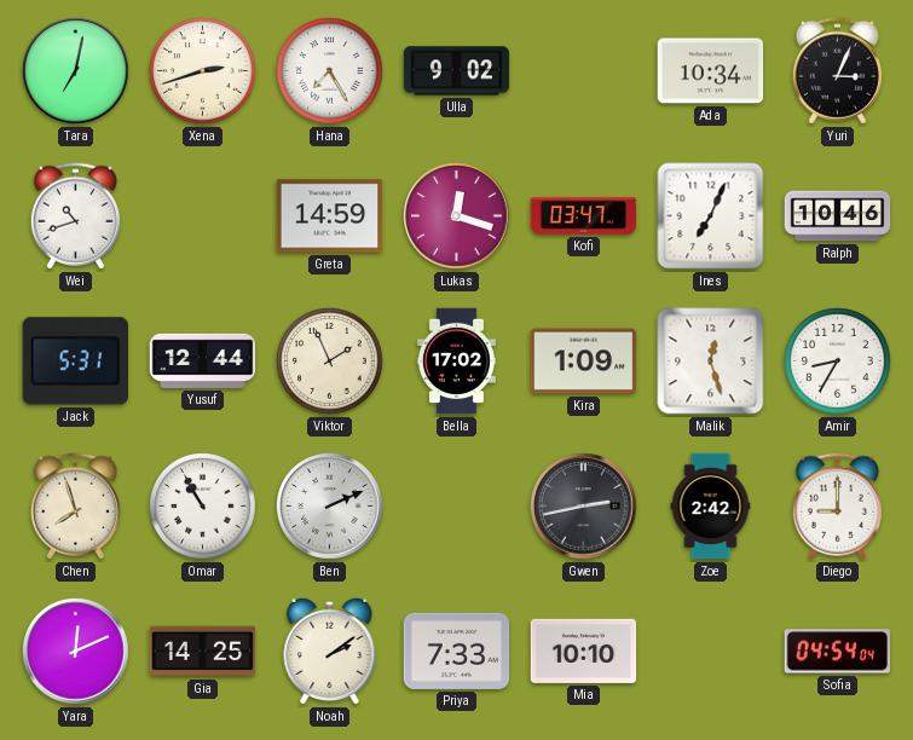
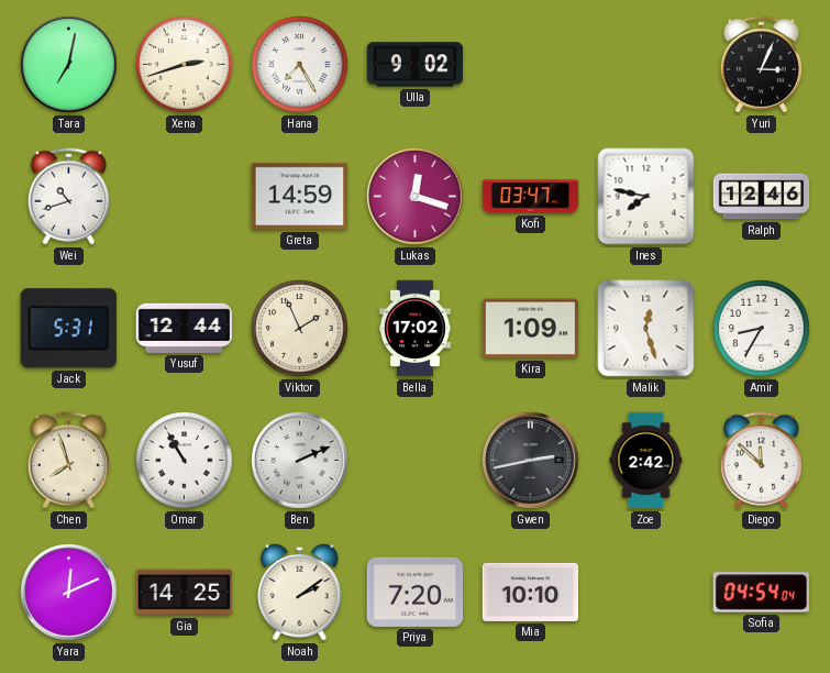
Ada: 10:34 -> none
Ines: 7:04 -> 7:47
Ralph: 10:46 -> 12:46
Diego: 9:00 -> 11:52
Priya: 7:33 -> 7:20
